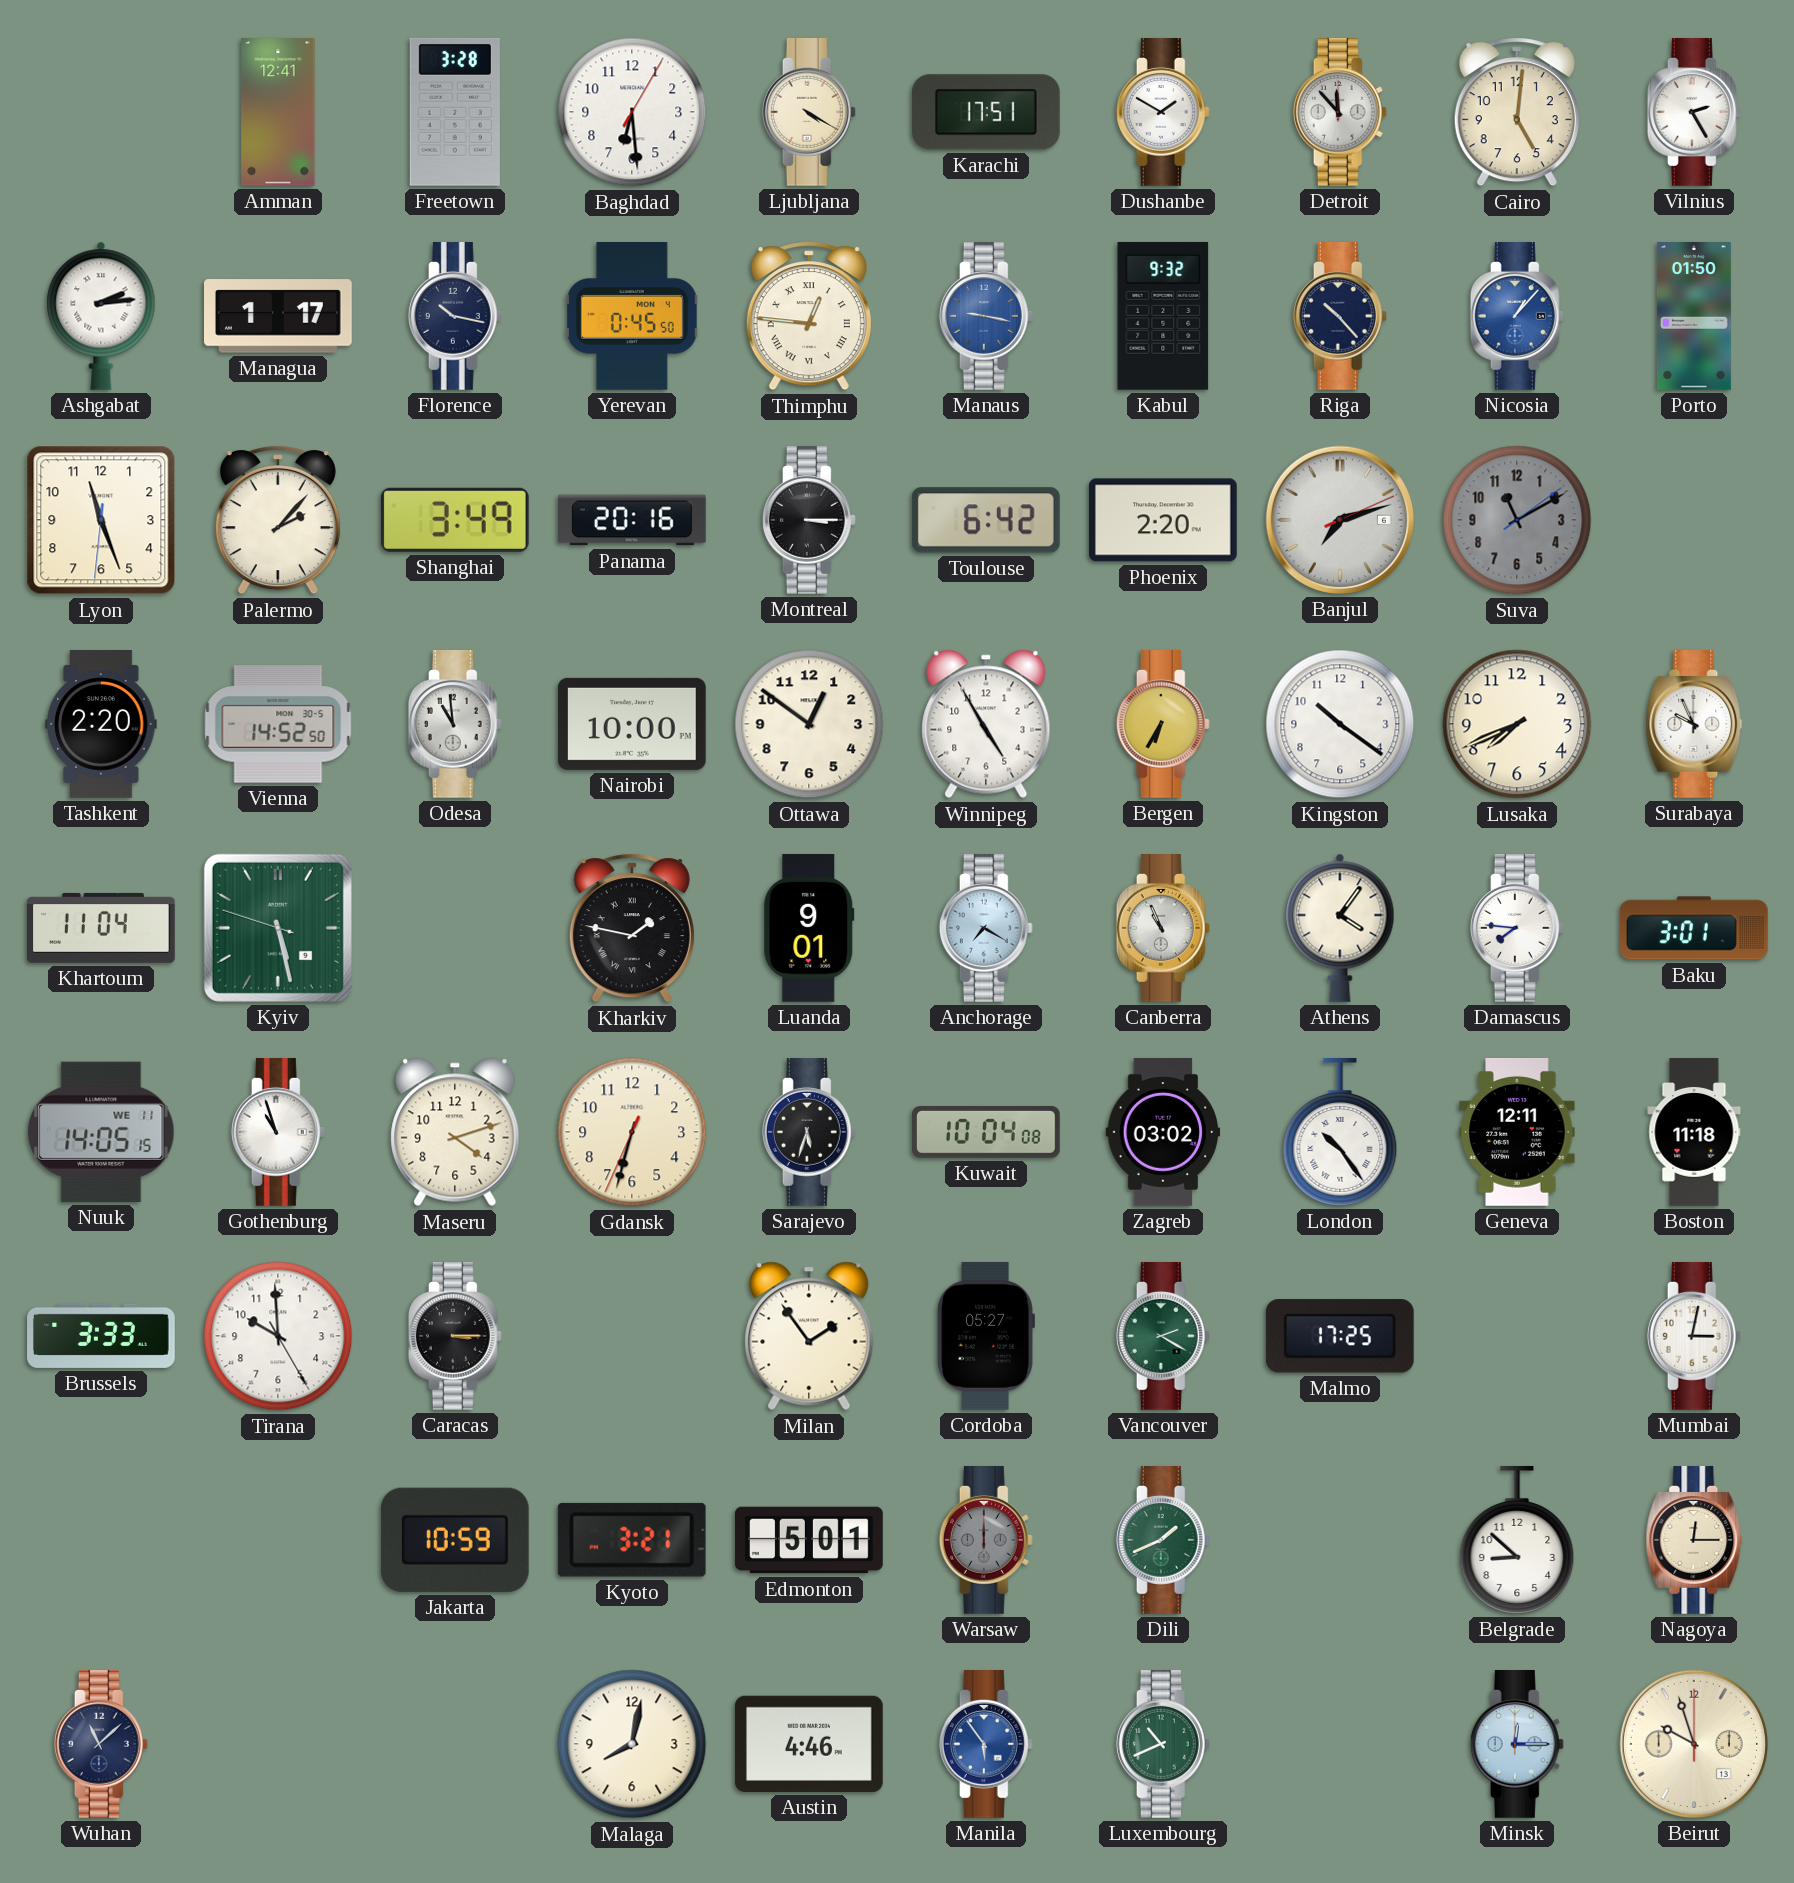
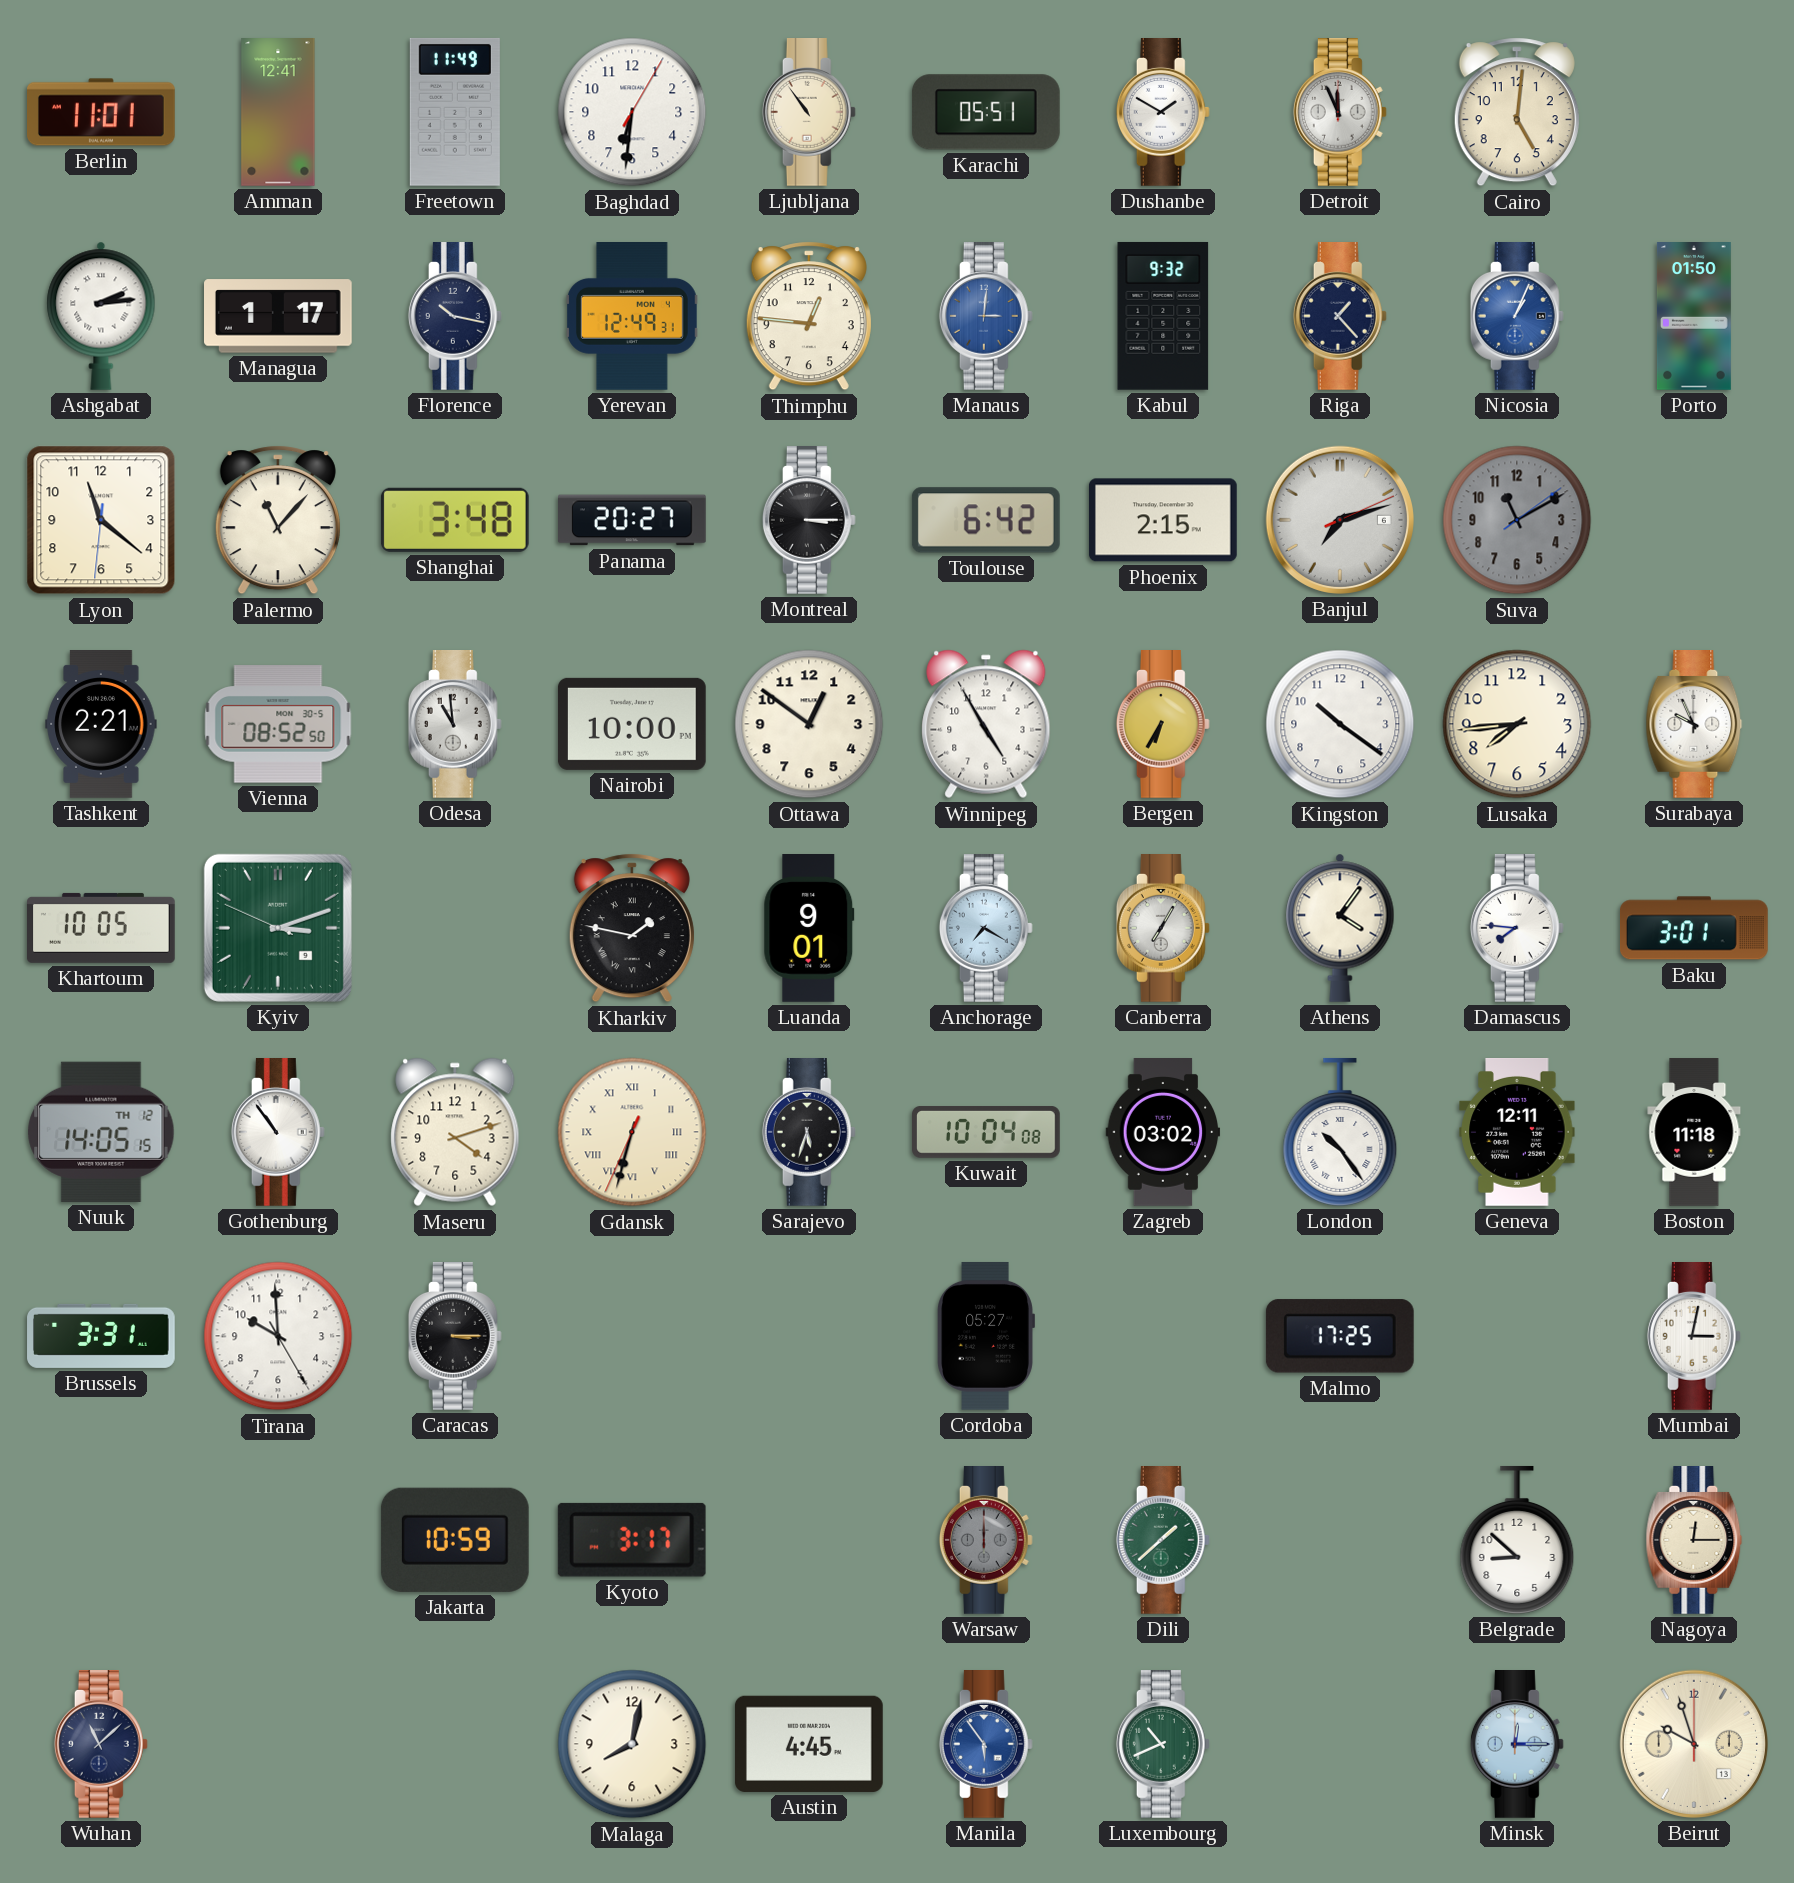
Berlin: none -> 11:01
Freetown: 3:28 -> 11:49
Baghdad: 6:29 -> 6:31
Ljubljana: 4:20 -> 10:54
Karachi: 17:51 -> 05:51
Detroit: 11:53 -> 11:56
Vilnius: 2:25 -> none
Yerevan: 0:45 -> 12:49
Thimphu numerals: Roman -> Arabic
Manaus: 9:17 -> 3:01
Riga: 10:23 -> 1:23
Nicosia: 1:07 -> 1:04
Lyon: 11:26 -> 11:21
Palermo: 2:07 -> 11:07
Shanghai: 3:49 -> 3:48
Panama: 20:16 -> 20:27
Phoenix: 2:20 -> 2:15
Tashkent: 2:20 -> 2:21
Vienna: 14:52 -> 08:52
Lusaka: 7:41 -> 7:44
Khartoum: 11:04 -> 10:05
Kyiv: 5:27 -> 3:11
Canberra: 10:56 -> 7:05
Nuuk date: WE 11 -> TH 12
Gothenburg: 10:57 -> 10:54
Gdansk numerals: Arabic -> Roman
Brussels: 3:33 -> 3:31
Milan: 1:54 -> none
Vancouver: 2:20 -> none
Kyoto: 3:21 -> 3:17
Edmonton: 5:01 -> none
Dili: 1:41 -> 1:38
Austin: 4:46 -> 4:45
